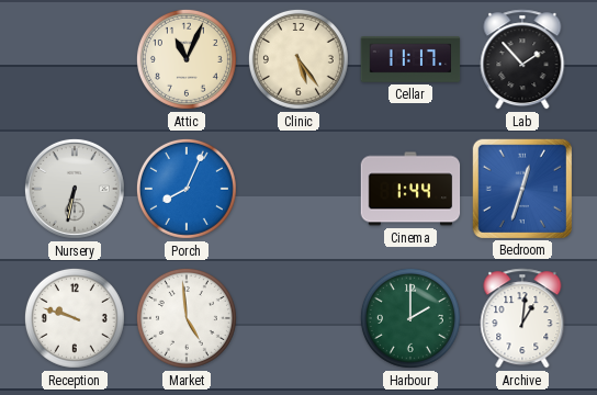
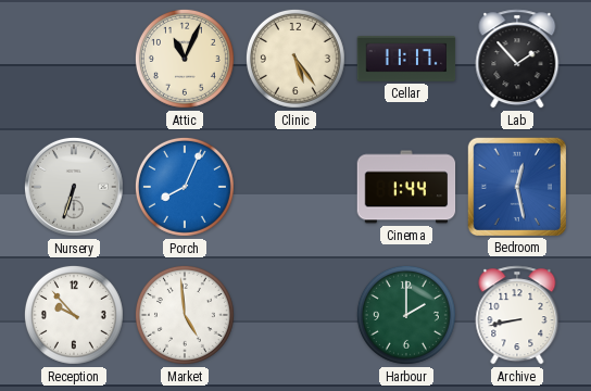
Nursery: 6:32 -> 6:33
Bedroom: 12:33 -> 12:28
Reception: 9:48 -> 9:53
Archive: 1:01 -> 8:43
